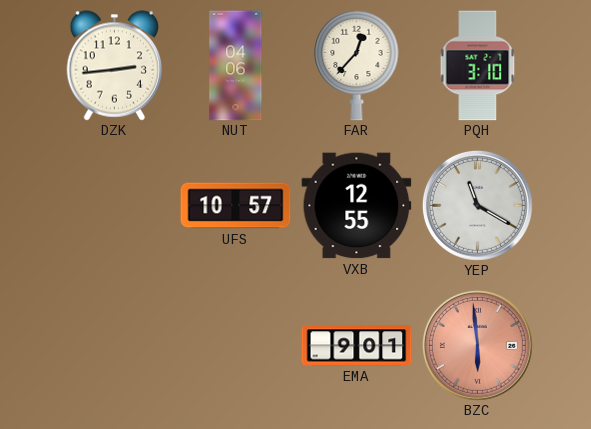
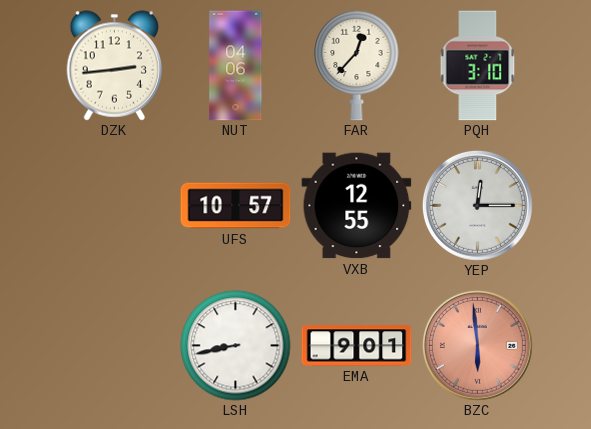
YEP: 11:20 -> 12:15
LSH: none -> 8:43
